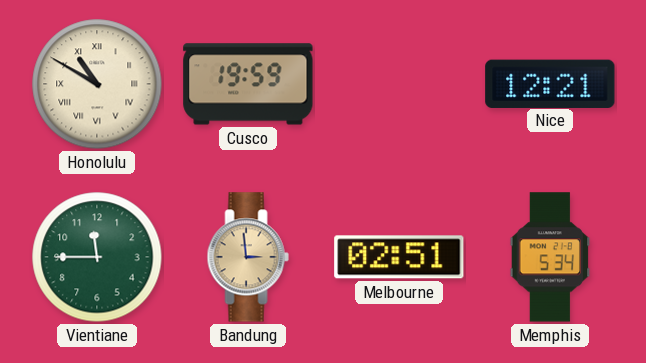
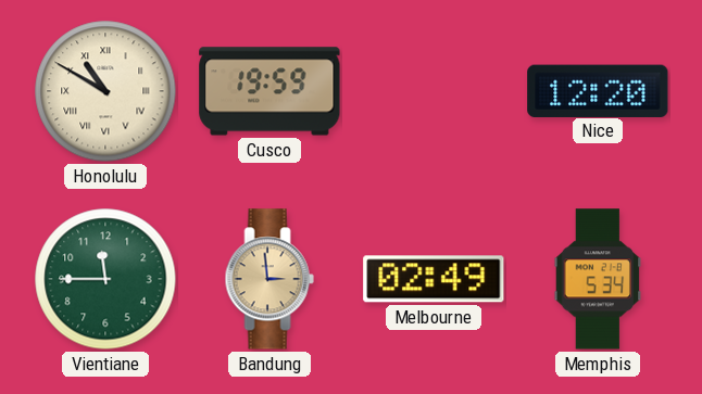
Nice: 12:21 -> 12:20
Melbourne: 02:51 -> 02:49
